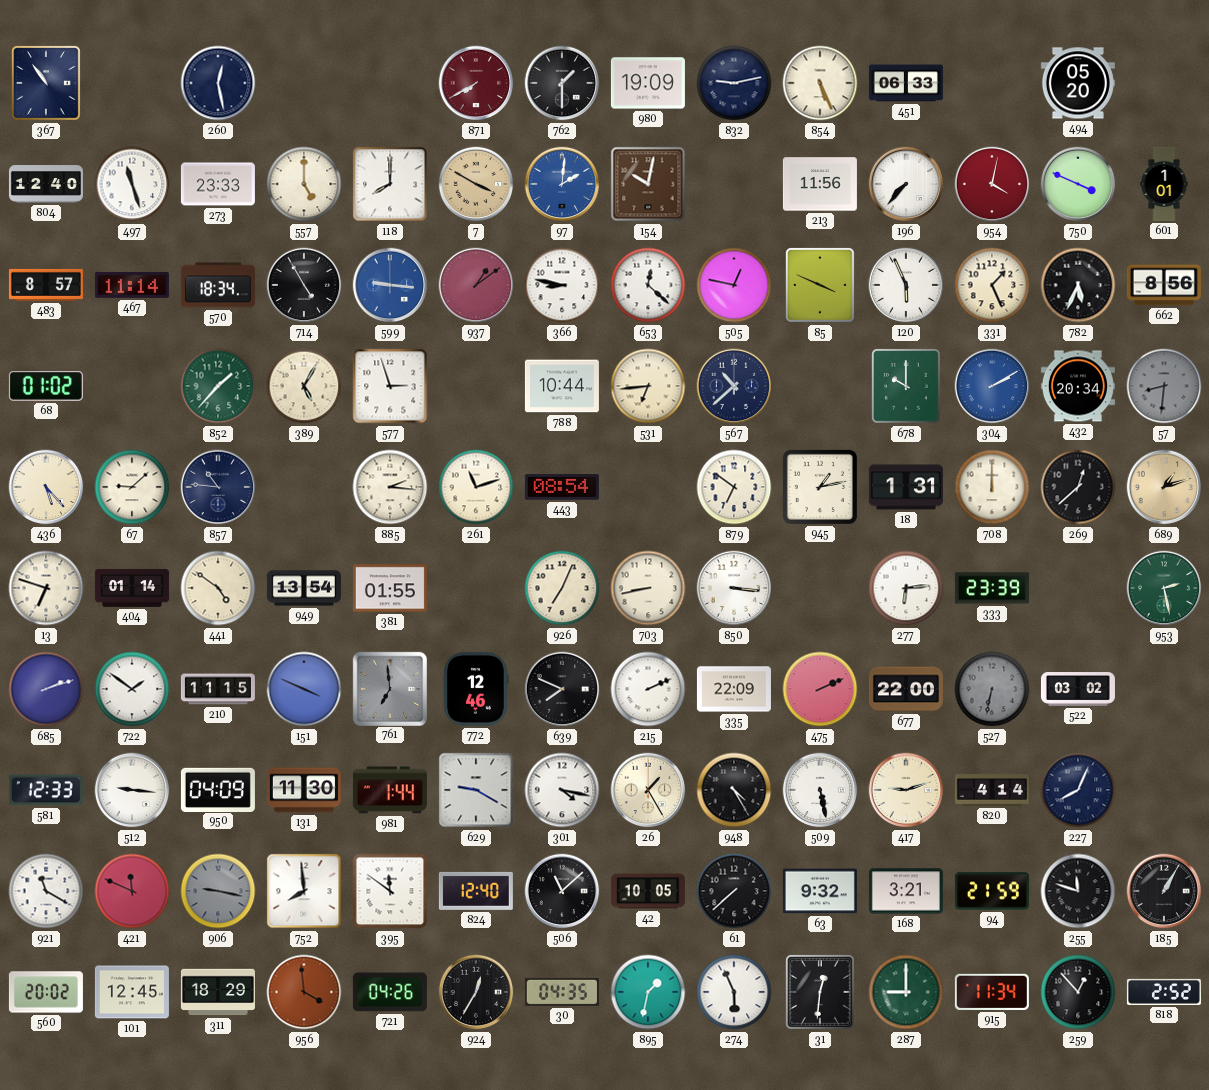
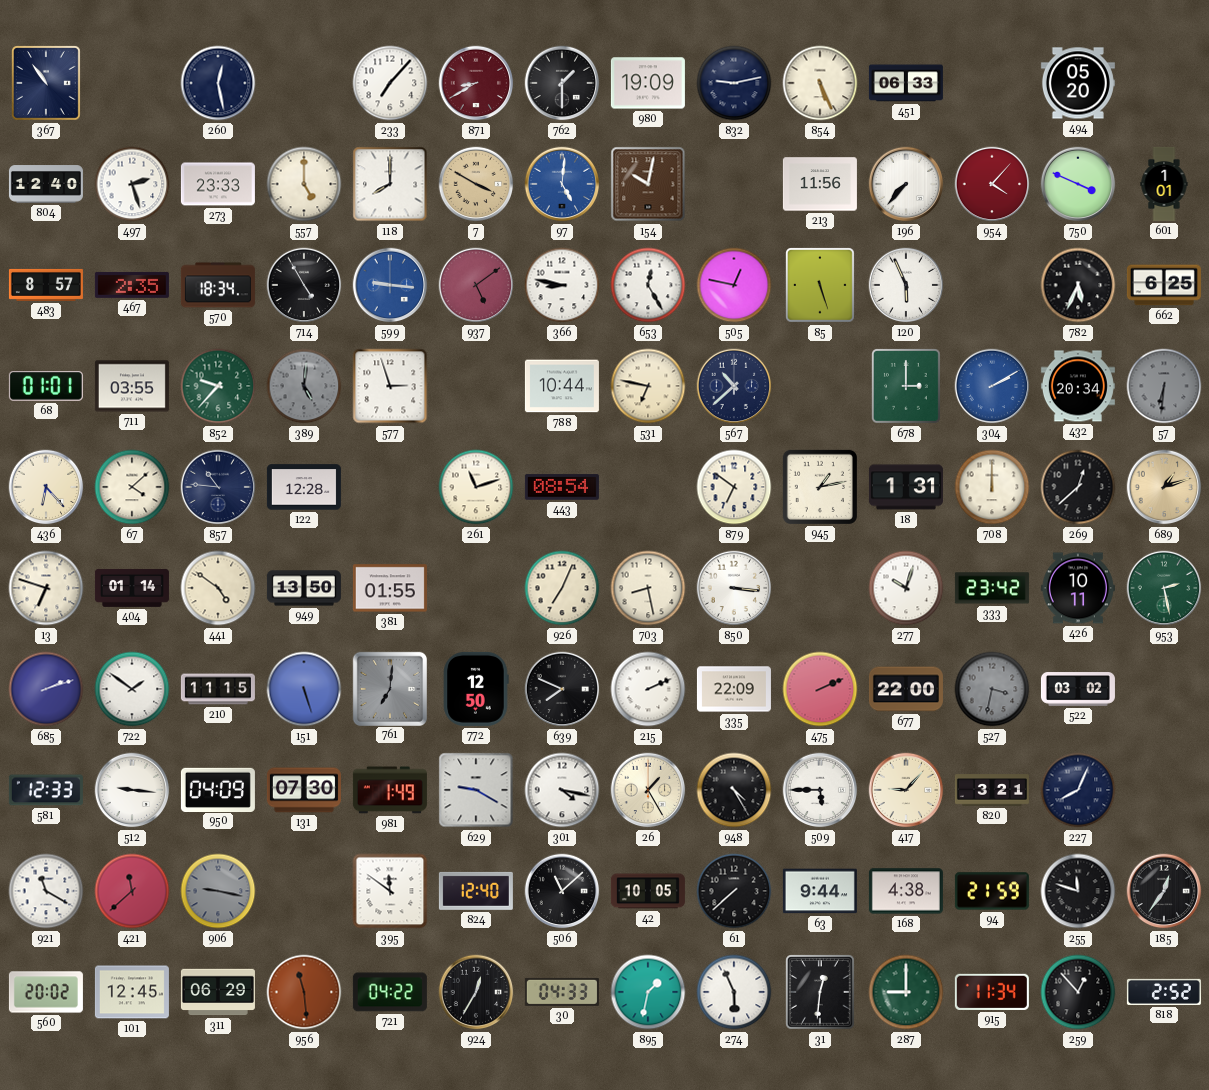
233: none -> 7:07
871: 7:40 -> 8:40
497: 11:27 -> 2:27
97: 2:01 -> 5:01
954: 4:02 -> 4:07
467: 11:14 -> 2:35
937: 1:09 -> 5:09
653: 12:22 -> 12:25
85: 3:49 -> 5:27
331: 1:26 -> none
662: 8:56 -> 6:25
68: 01:02 -> 01:01
711: none -> 03:55
852: 1:37 -> 9:37
389: 5:05 -> 5:01
389 dial: cream -> grey
531: 6:44 -> 6:47
678: 10:00 -> 3:00
57: 8:31 -> 6:31
436: 5:23 -> 6:23
67: 9:08 -> 4:08
122: none -> 12:28
885: 2:16 -> none
949: 13:54 -> 13:50
703: 8:43 -> 8:28
277: 6:14 -> 10:03
333: 23:39 -> 23:42
426: none -> 10:11
151: 3:49 -> 5:27
761: 6:59 -> 7:01
772: 12:46 -> 12:50
527: 6:32 -> 3:32
131: 11:30 -> 07:30
981: 1:44 -> 1:49
509: 5:28 -> 5:45
417: 9:12 -> 9:07
820: 4:14 -> 3:21
421: 11:49 -> 11:38
752: 7:59 -> none
63: 9:32 -> 9:44
168: 3:21 -> 4:38
185: 1:05 -> 12:36
311: 18:29 -> 06:29
956: 3:59 -> 11:29
721: 04:26 -> 04:22
30: 04:35 -> 04:33
